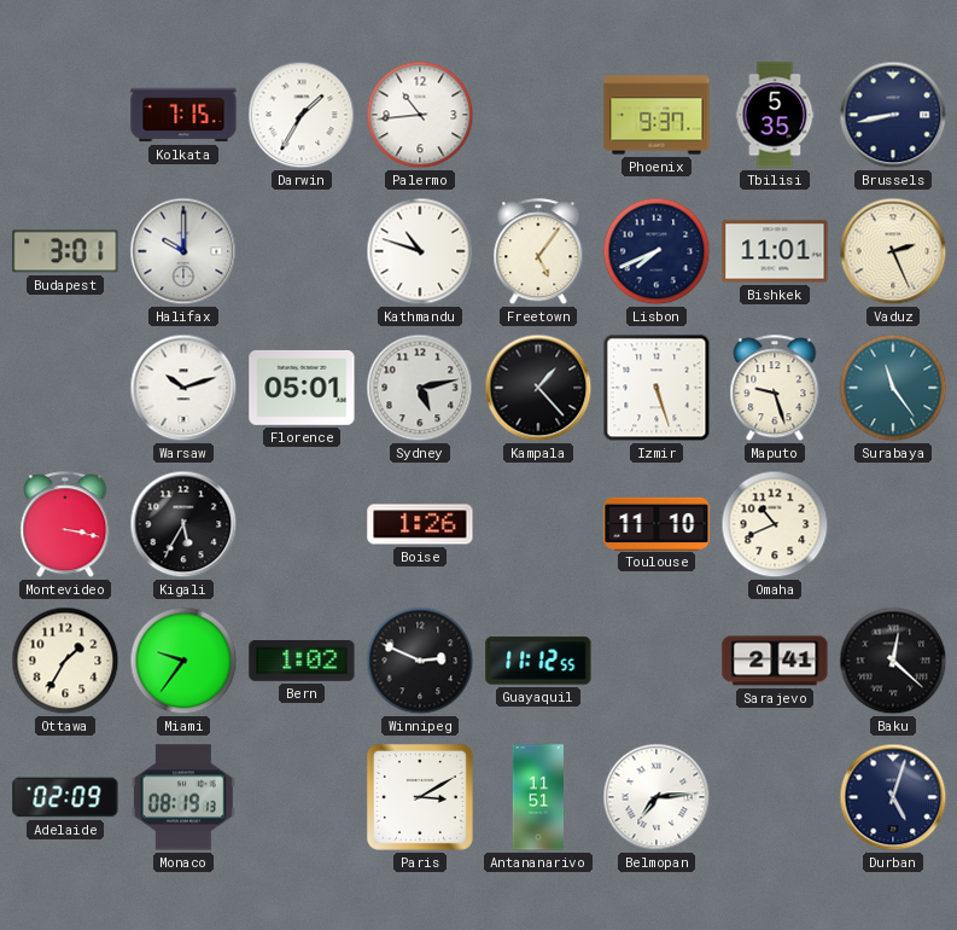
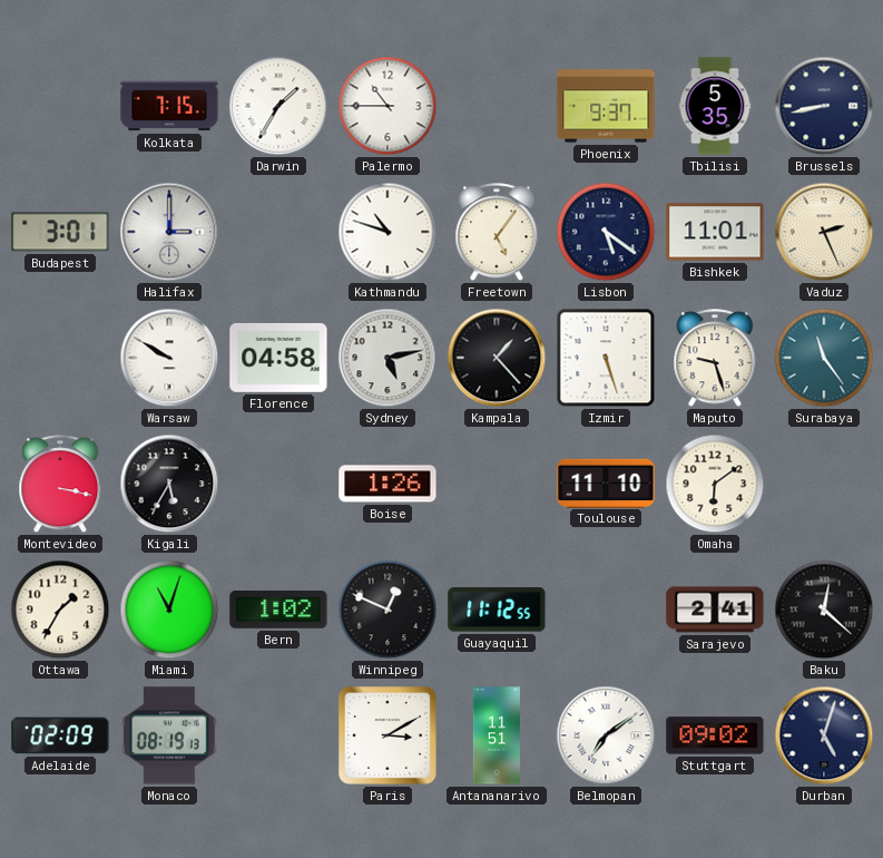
Palermo: 10:44 -> 10:45
Halifax: 10:00 -> 3:00
Lisbon: 7:41 -> 5:21
Warsaw: 10:12 -> 9:50
Florence: 05:01 -> 04:58
Omaha: 10:41 -> 6:09
Miami: 9:36 -> 11:03
Winnipeg: 2:49 -> 12:49
Belmopan: 7:14 -> 7:09
Stuttgart: none -> 09:02
